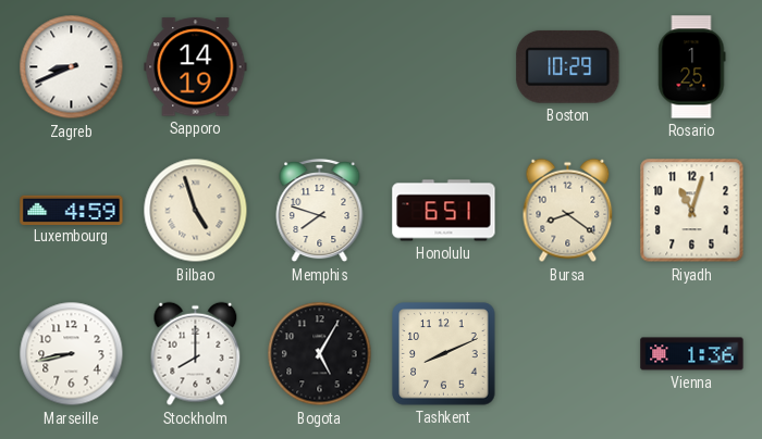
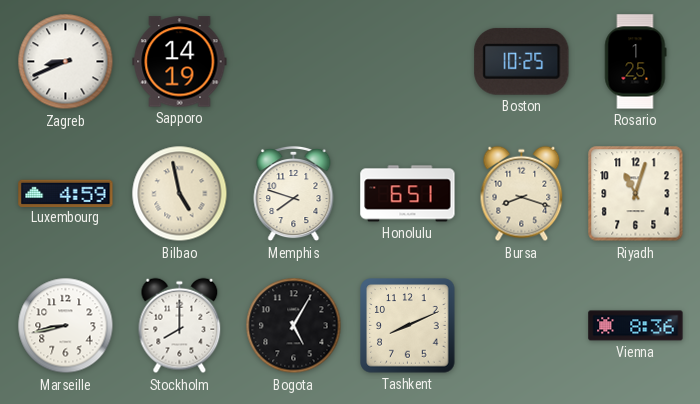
Boston: 10:29 -> 10:25
Bilbao: 4:57 -> 4:58
Bursa: 8:21 -> 8:18
Vienna: 1:36 -> 8:36
